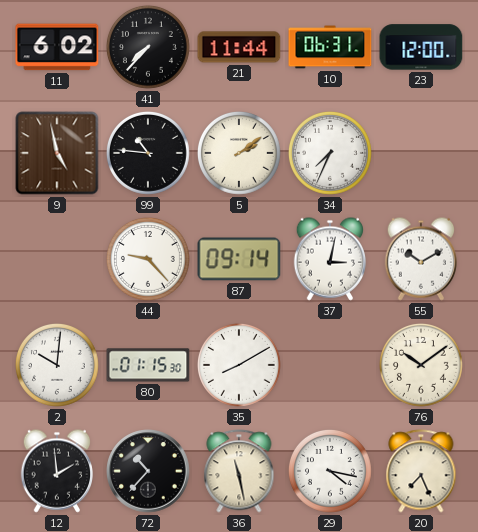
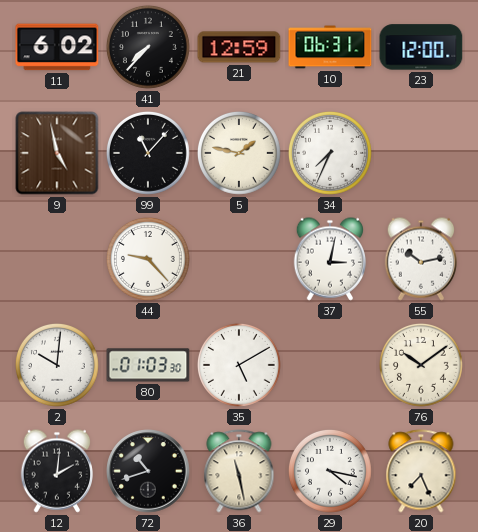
21: 11:44 -> 12:59
99: 10:46 -> 11:07
5: 2:09 -> 1:47
87: 09:14 -> none
55: 10:10 -> 10:13
80: 01:15 -> 01:03
35: 8:10 -> 5:10
12: 1:59 -> 2:01
72: 10:37 -> 10:42
